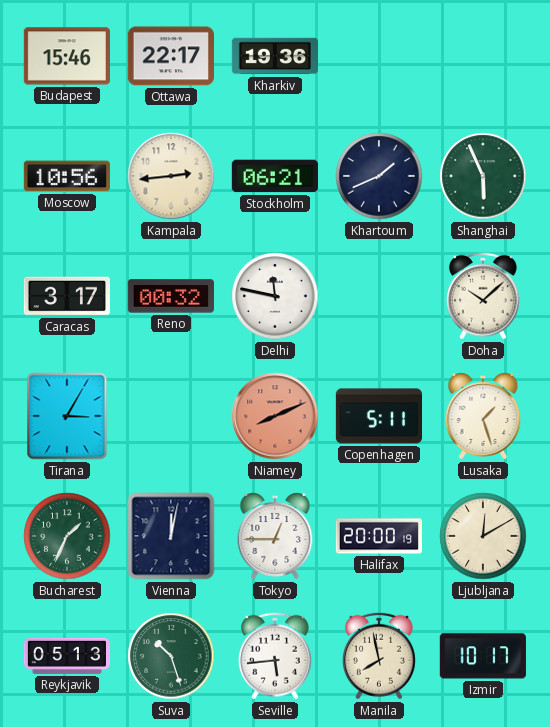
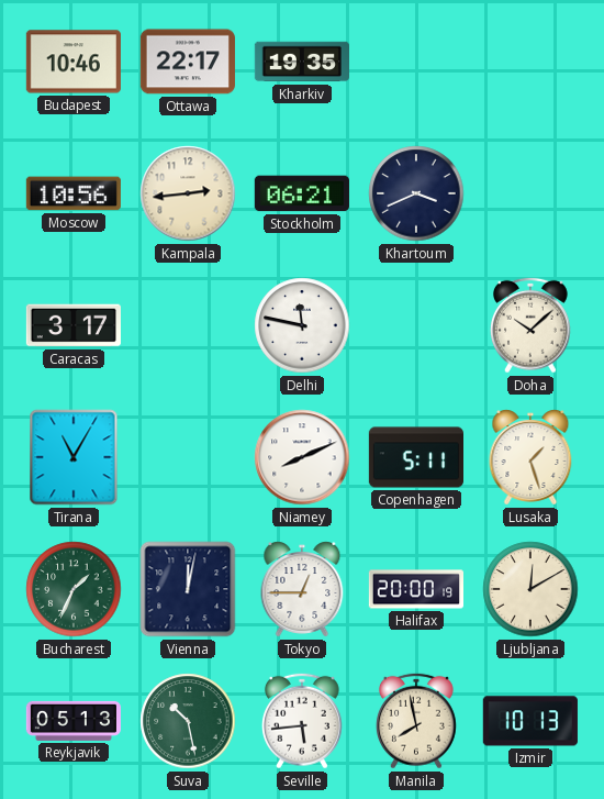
Budapest: 15:46 -> 10:46
Kharkiv: 19:36 -> 19:35
Khartoum: 1:41 -> 3:41
Shanghai: 5:56 -> none
Reno: 00:32 -> none
Tirana: 3:05 -> 11:05
Niamey dial: salmon -> white
Suva: 10:27 -> 10:28
Izmir: 10:17 -> 10:13
